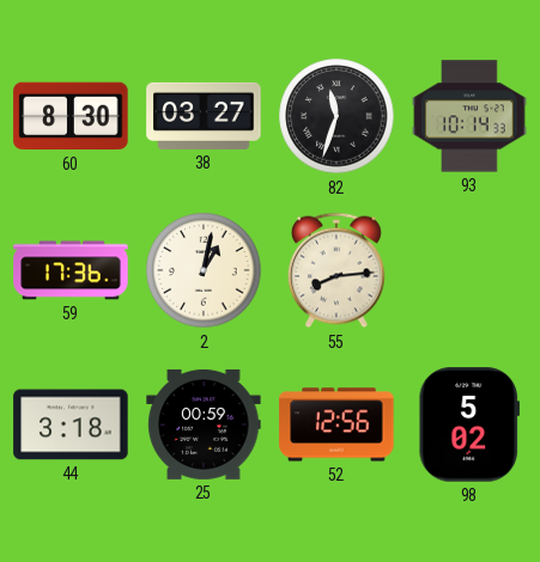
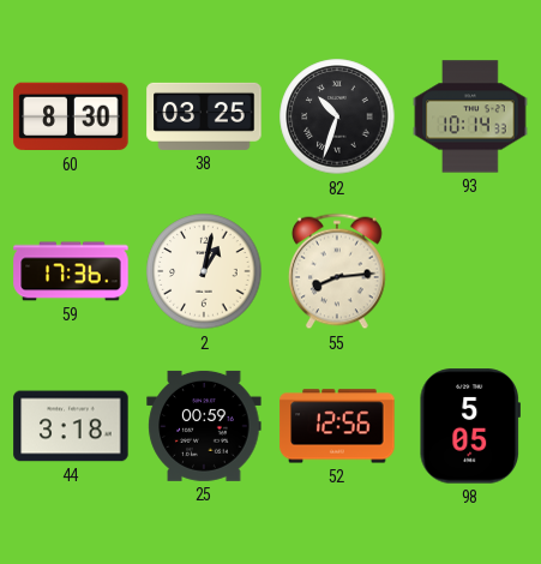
38: 03:27 -> 03:25
82: 11:33 -> 10:33
98: 5:02 -> 5:05
